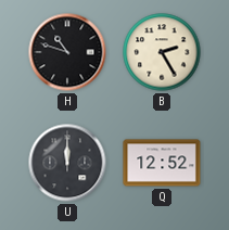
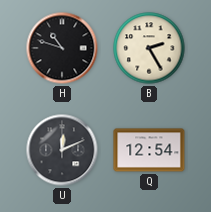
U: 12:00 -> 12:11
Q: 12:52 -> 12:54
